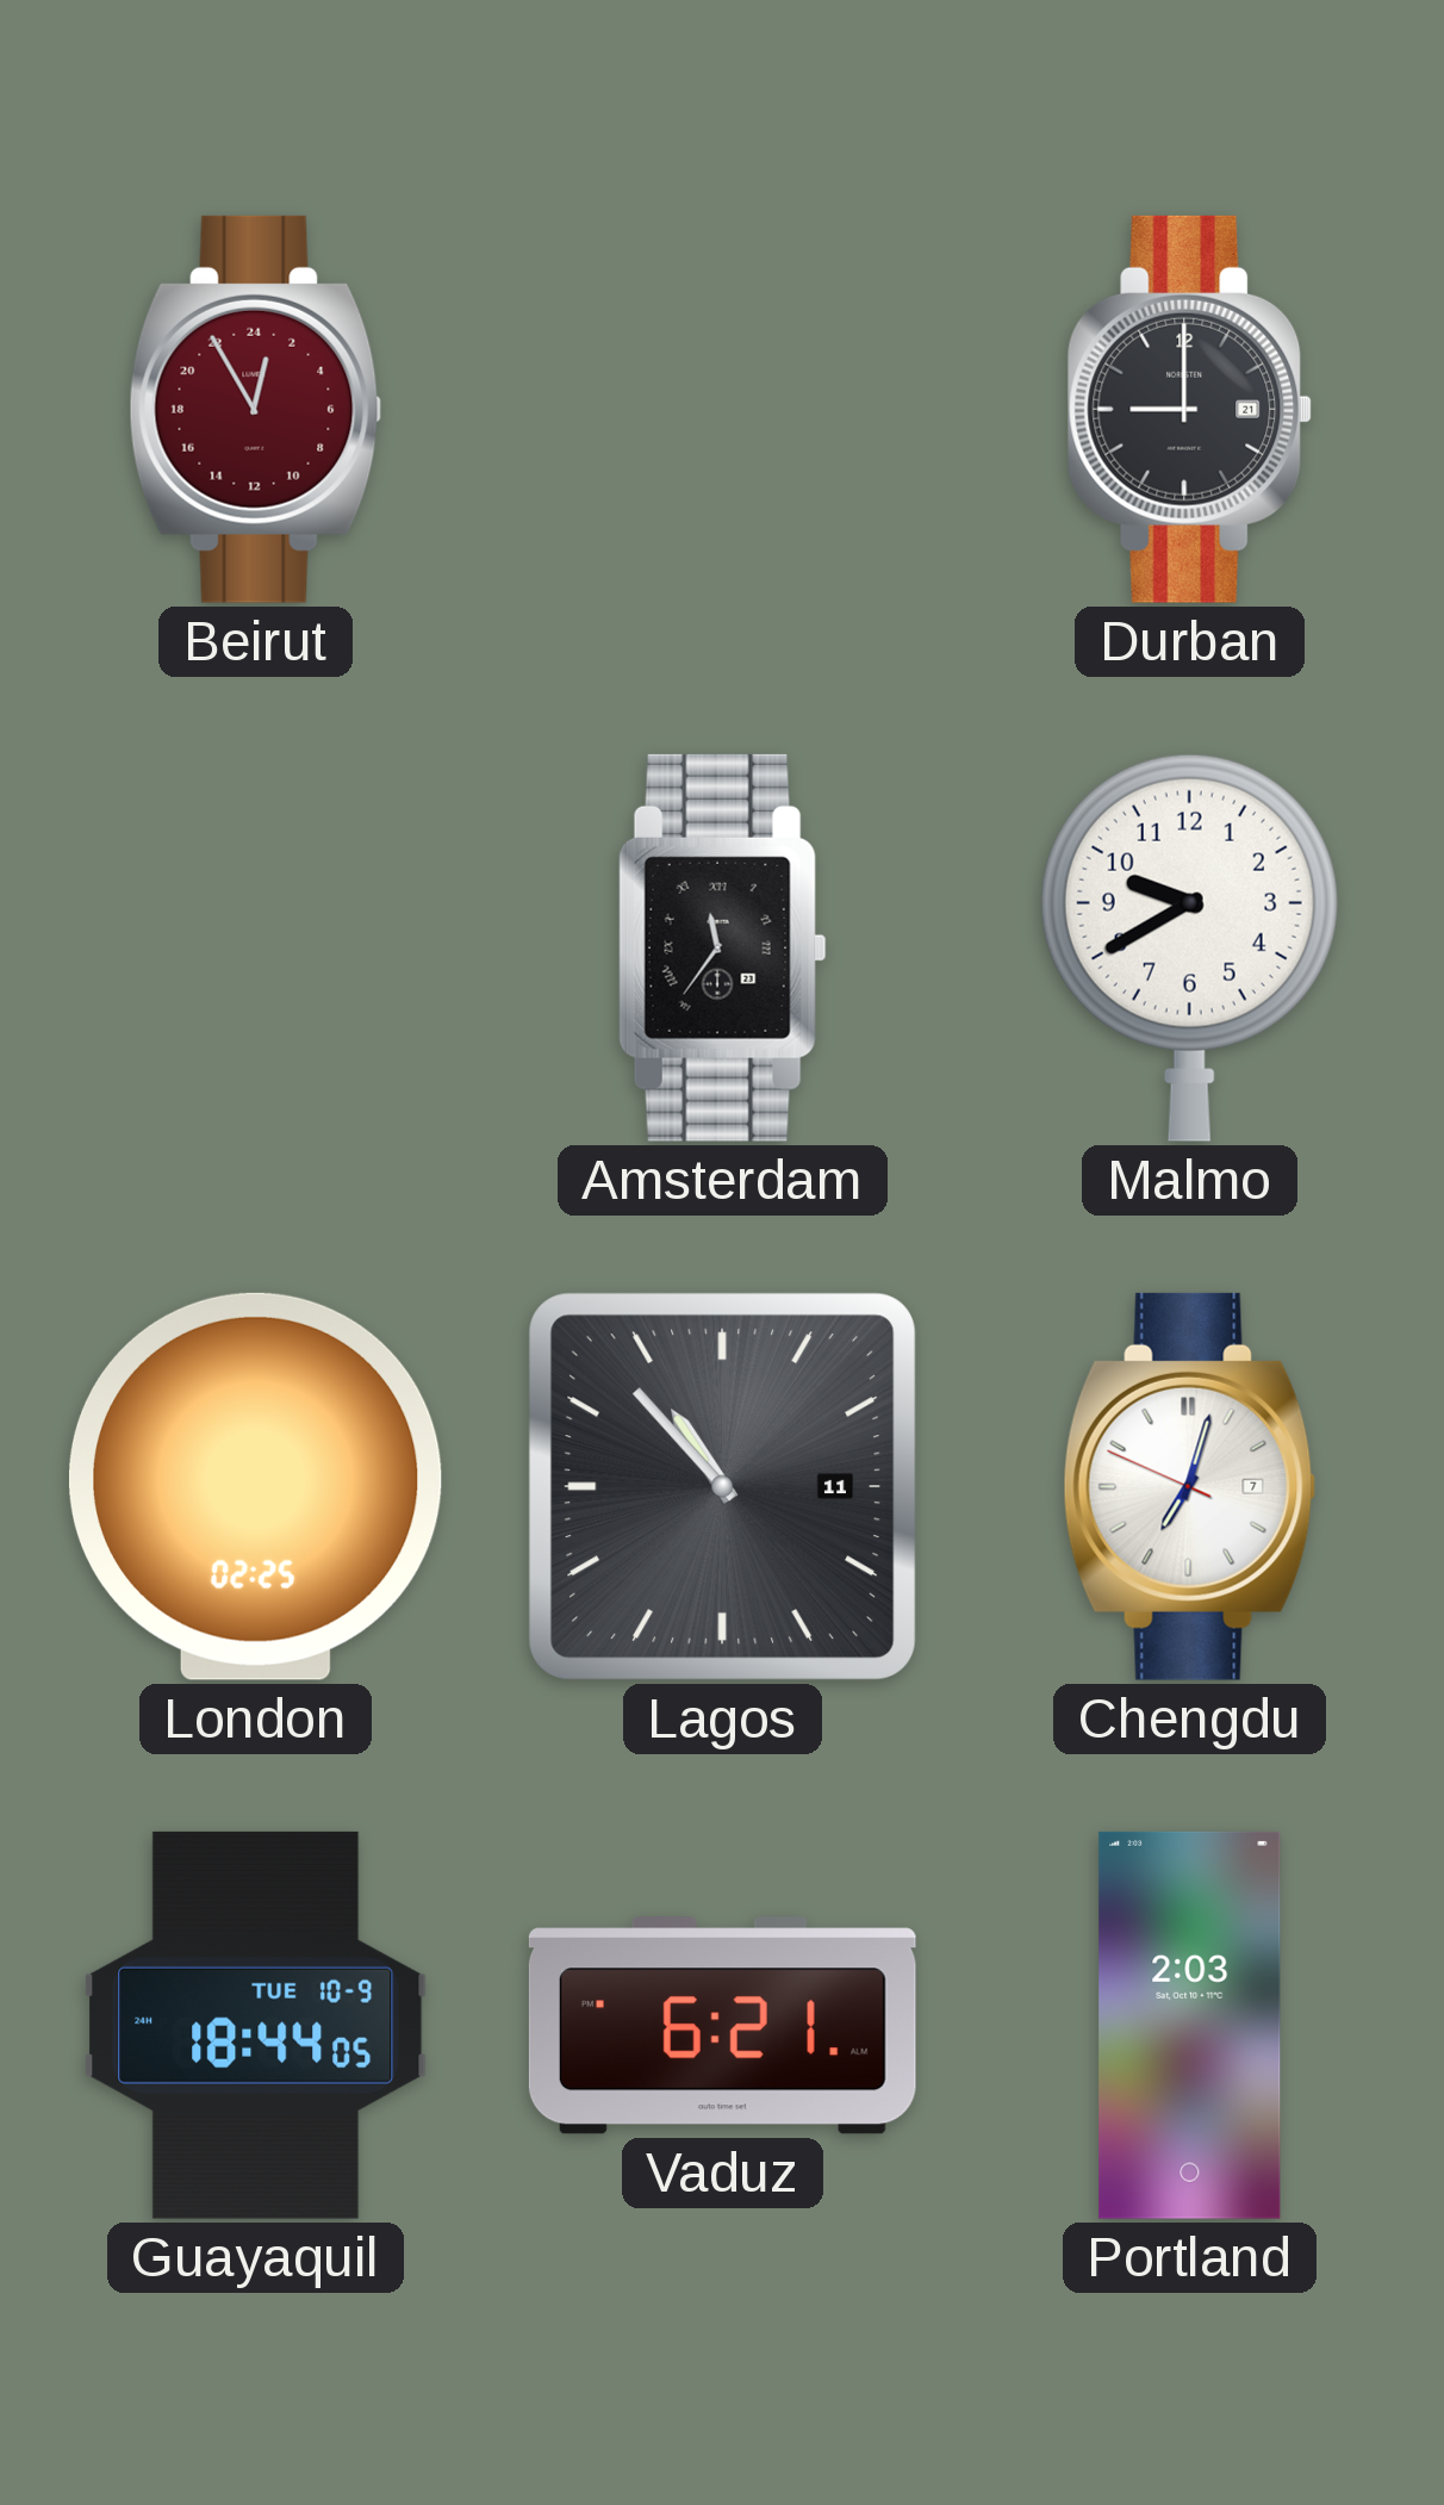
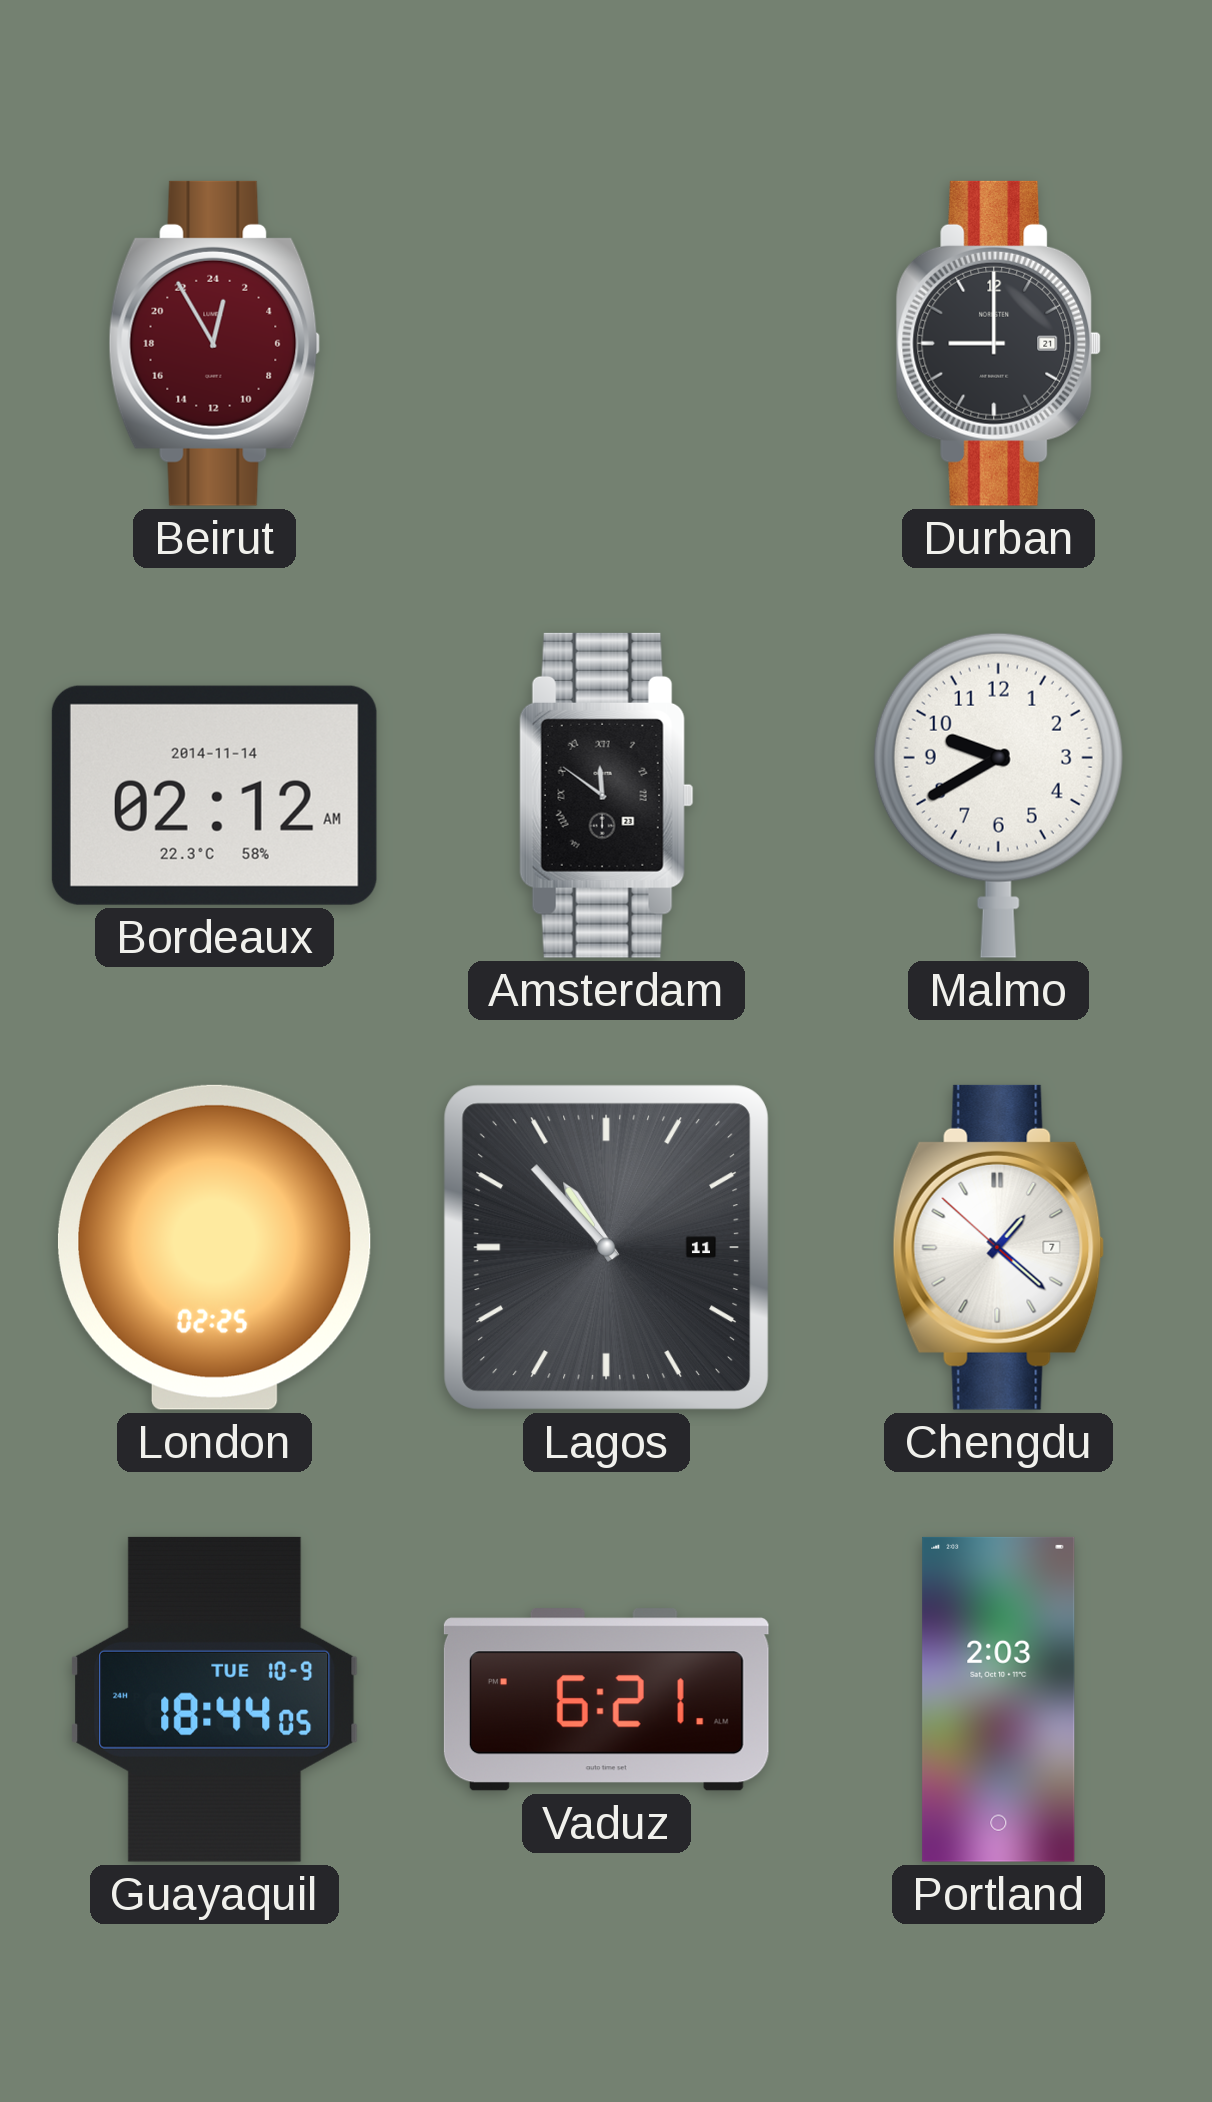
Bordeaux: none -> 02:12
Amsterdam: 11:36 -> 11:51
Chengdu: 7:02 -> 1:21
